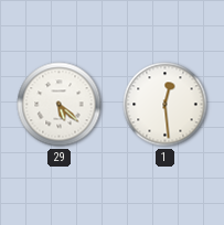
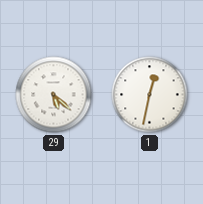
1: 12:29 -> 12:32
